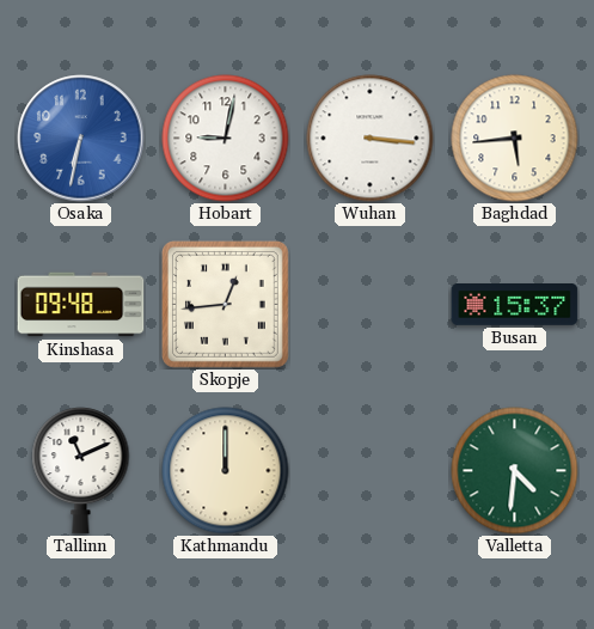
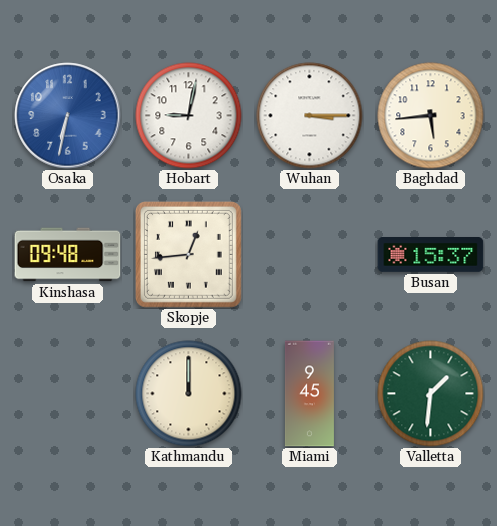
Wuhan: 3:16 -> 3:15
Tallinn: 11:11 -> none
Miami: none -> 9:45
Valletta: 4:31 -> 1:31
